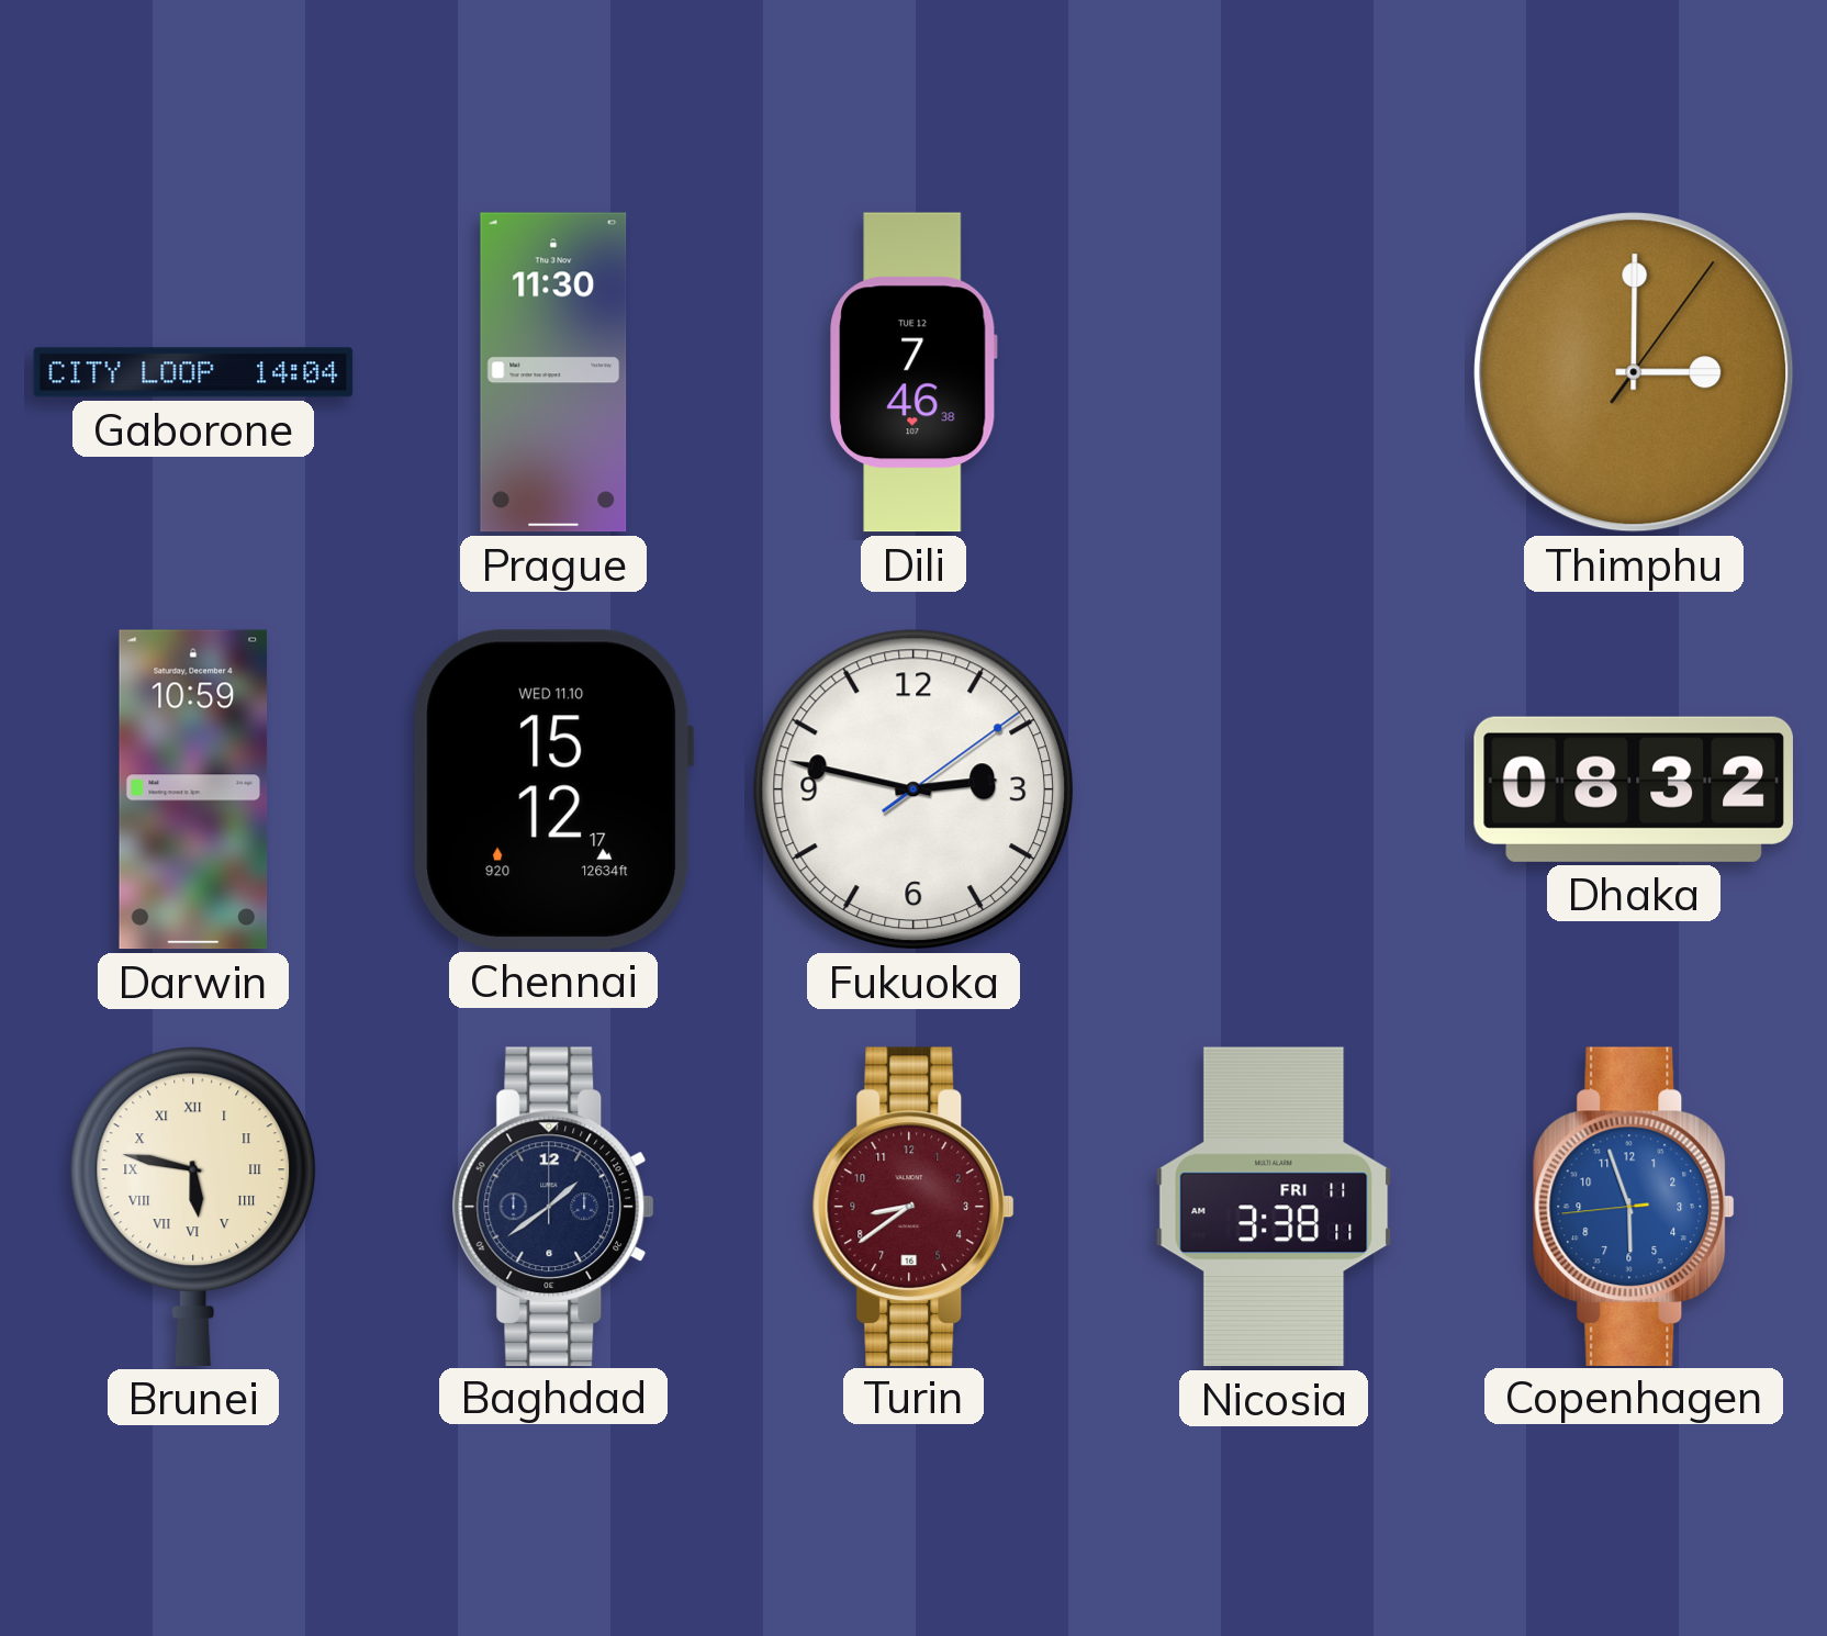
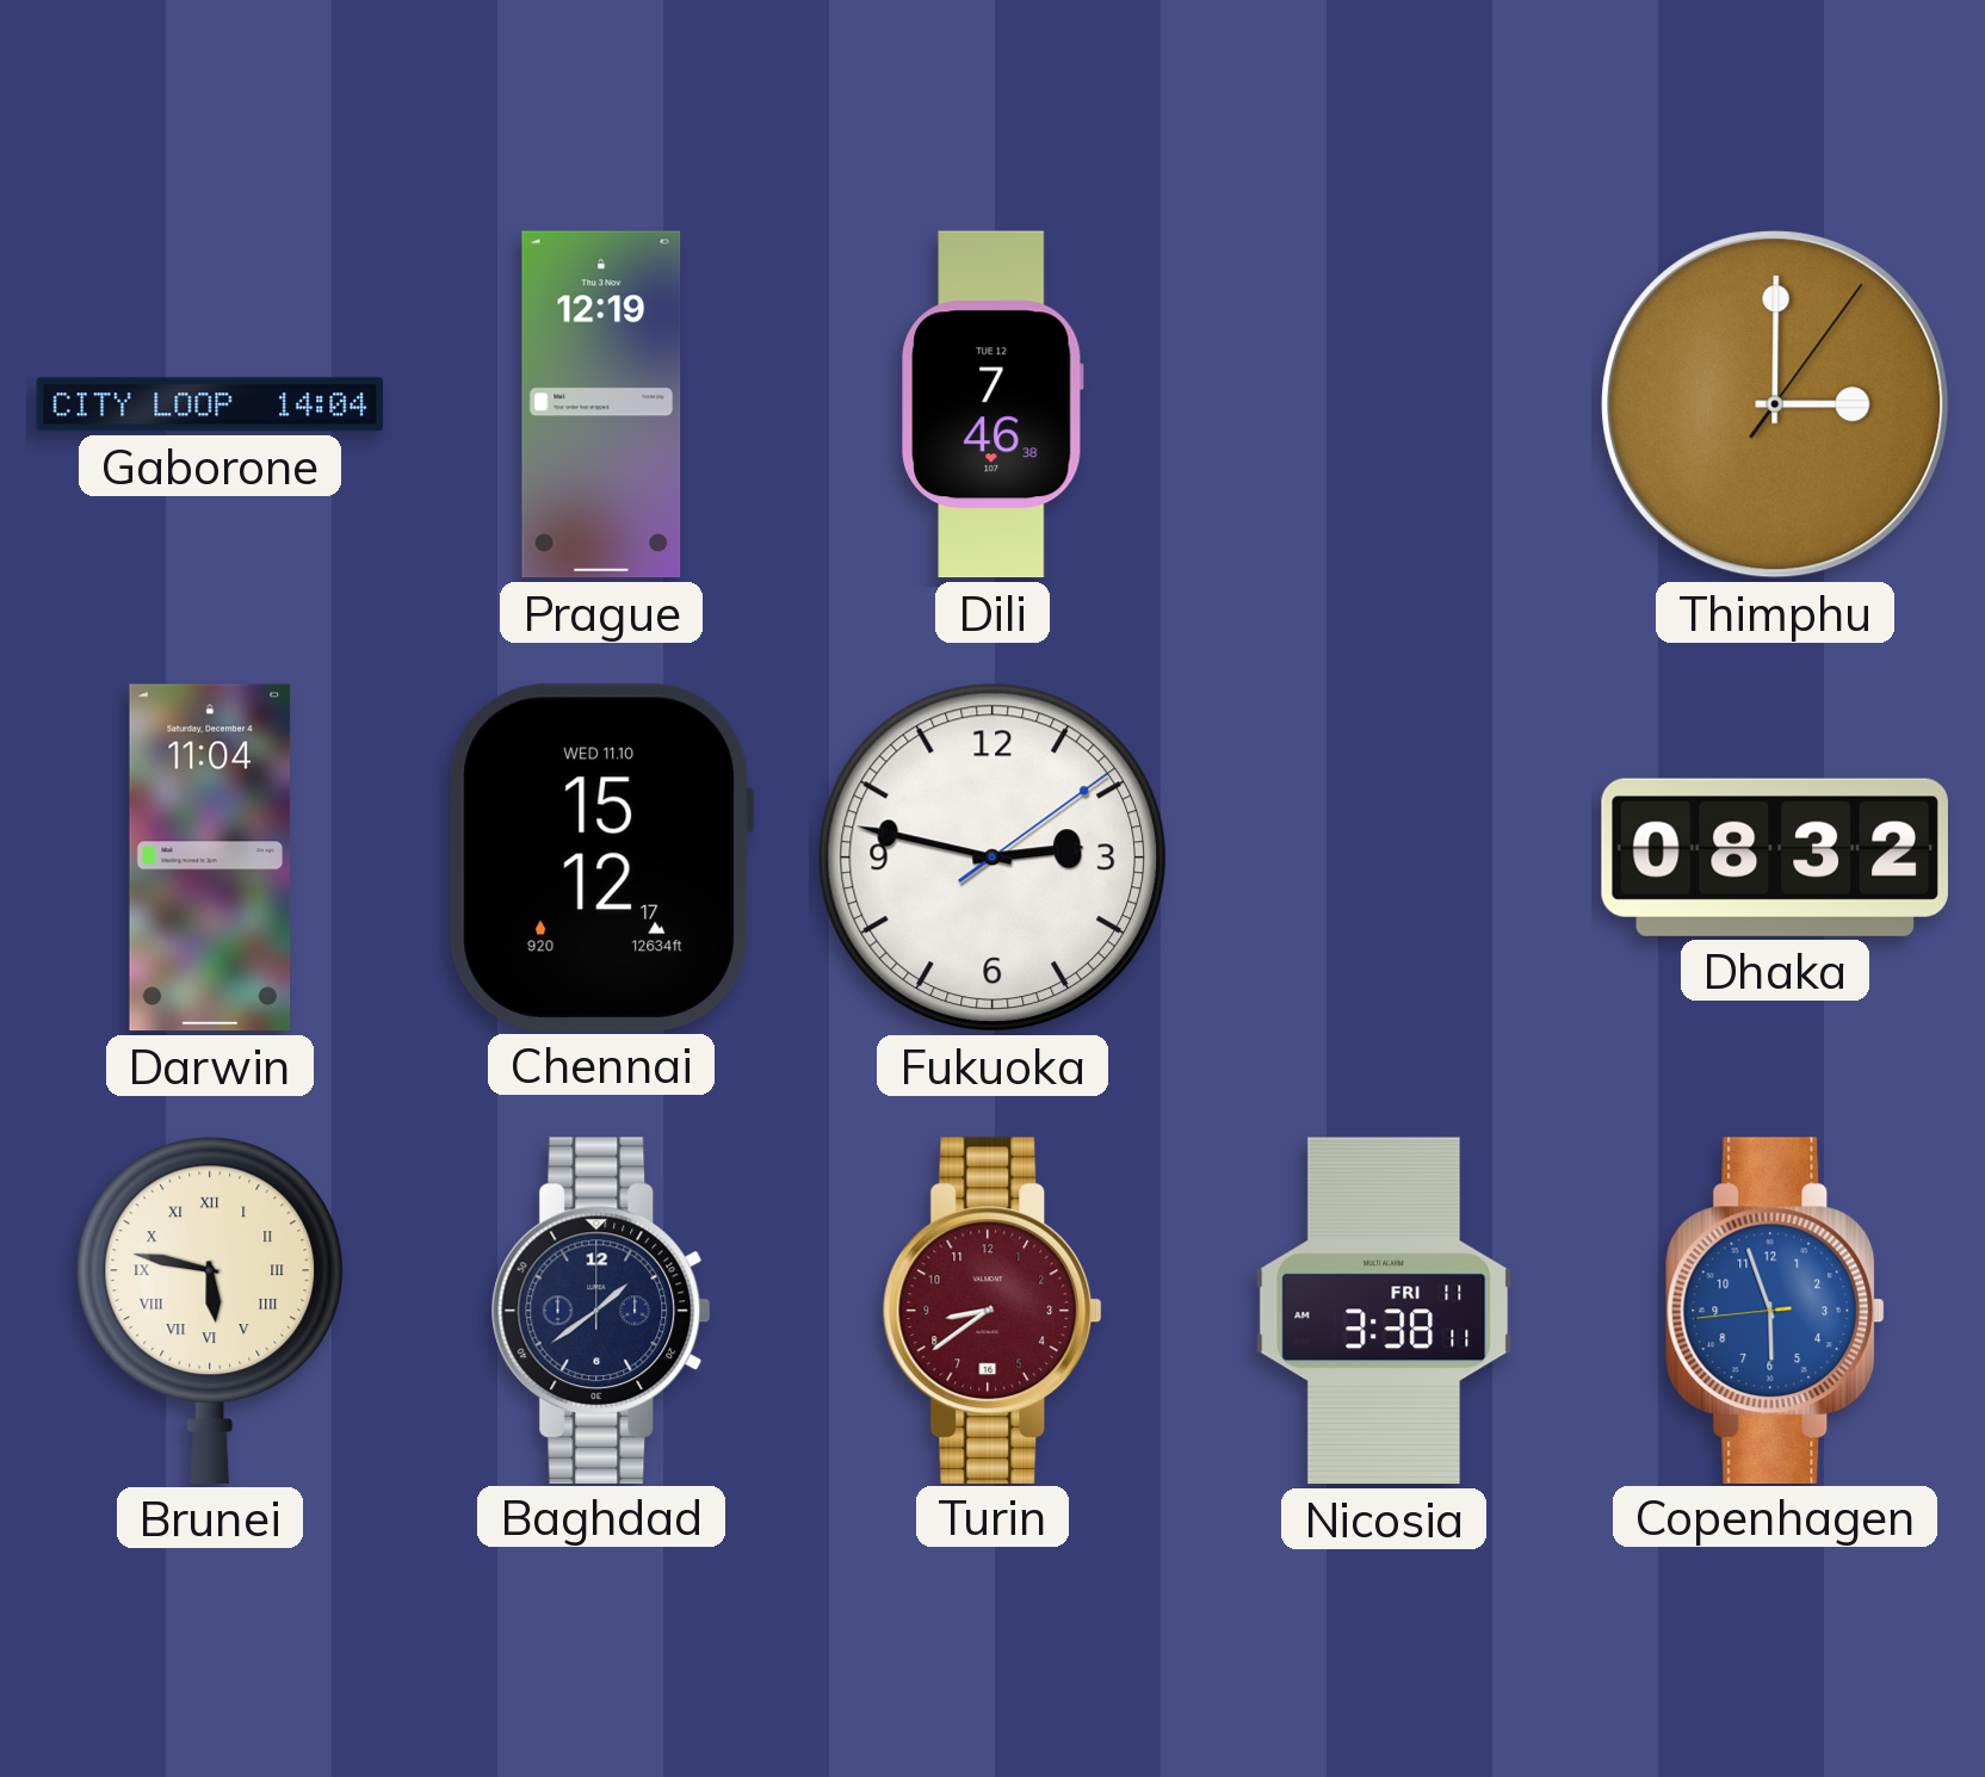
Prague: 11:30 -> 12:19
Darwin: 10:59 -> 11:04
